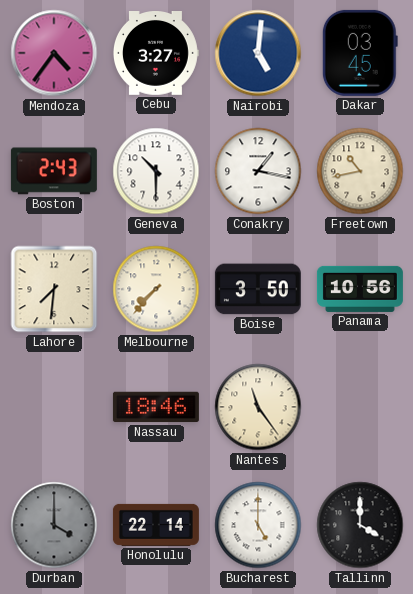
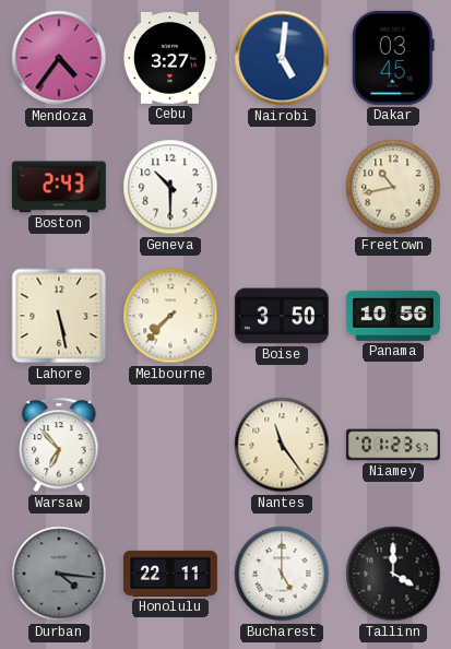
Conakry: 1:17 -> none
Lahore: 7:31 -> 5:28
Warsaw: none -> 6:53
Nassau: 18:46 -> none
Niamey: none -> 01:23
Durban: 4:00 -> 4:16
Honolulu: 22:14 -> 22:11
